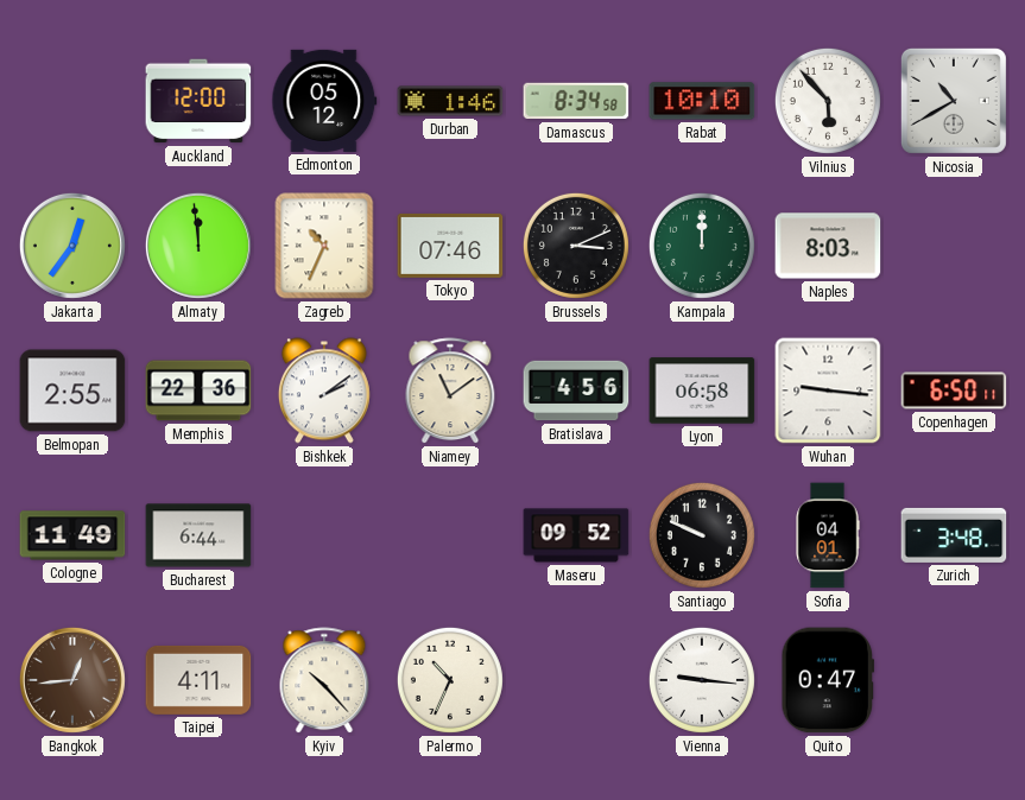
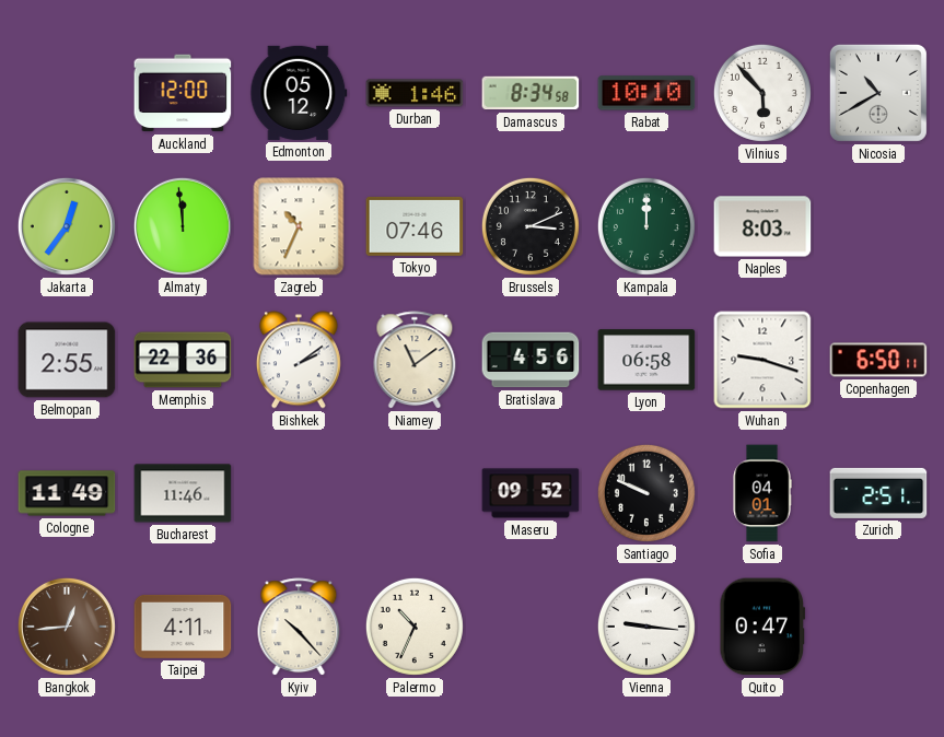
Wuhan: 9:16 -> 9:18
Bucharest: 6:44 -> 11:46
Zurich: 3:48 -> 2:51
